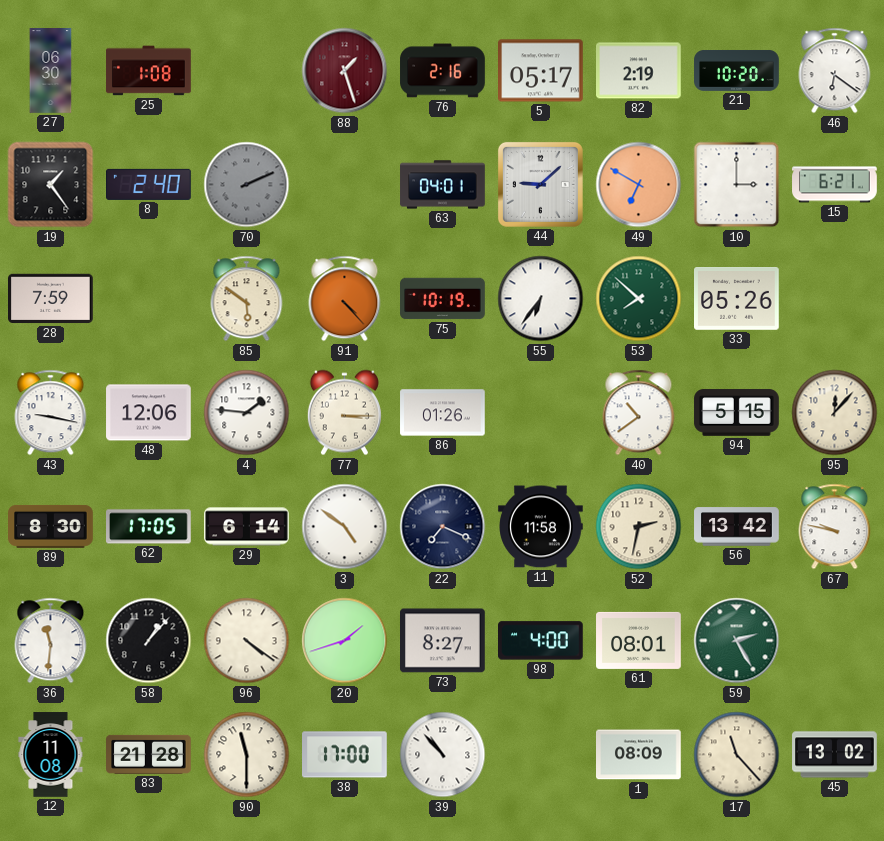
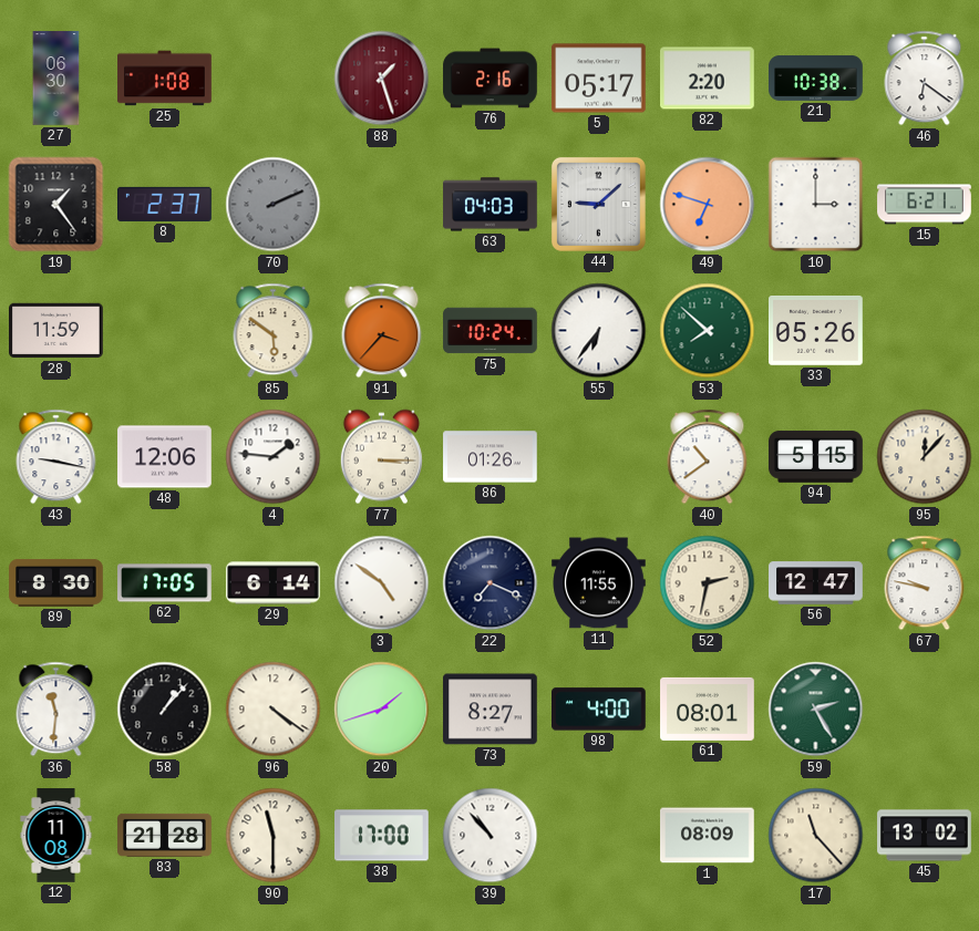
82: 2:19 -> 2:20
21: 10:20 -> 10:38
8: 2:40 -> 2:37
63: 04:01 -> 04:03
49: 6:50 -> 6:48
28: 7:59 -> 11:59
91: 4:23 -> 3:37
75: 10:19 -> 10:24
11: 11:58 -> 11:55
56: 13:42 -> 12:47
